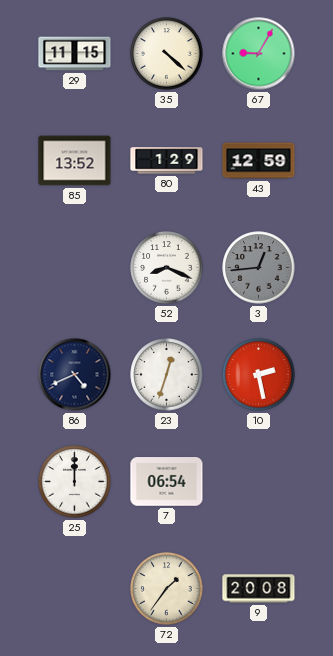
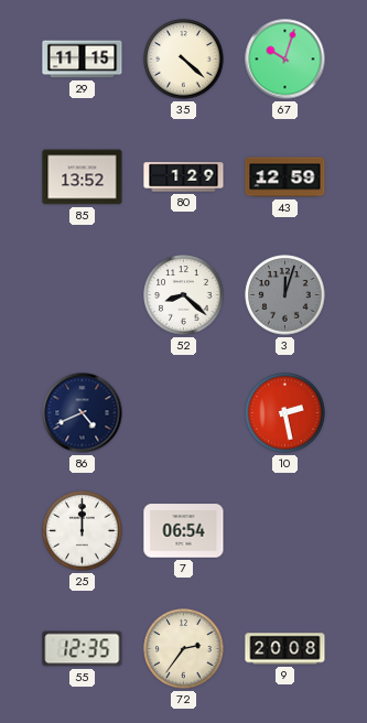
67: 9:05 -> 10:03
52: 8:19 -> 8:22
3: 12:44 -> 12:03
23: 12:33 -> none
55: none -> 12:35
72: 1:36 -> 2:36
